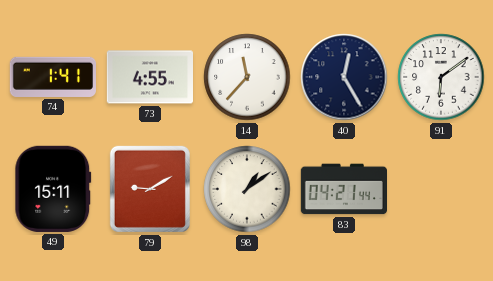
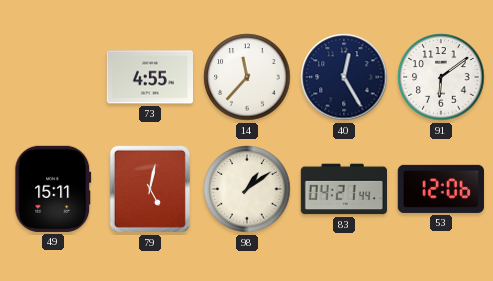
74: 1:41 -> none
79: 9:10 -> 5:02
53: none -> 12:06
